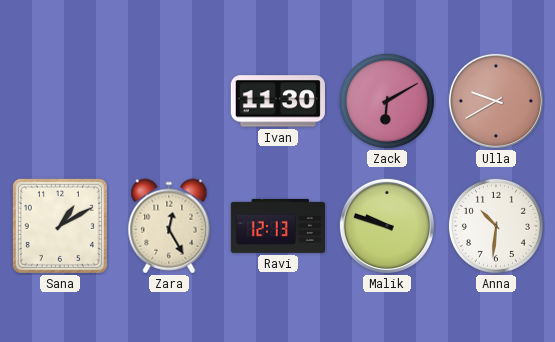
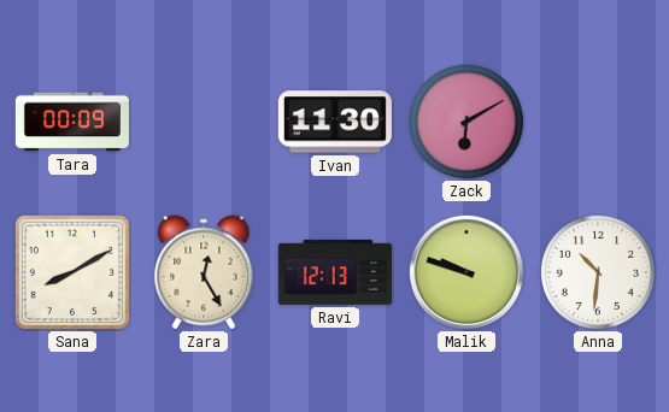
Tara: none -> 00:09
Ulla: 9:40 -> none
Sana: 1:10 -> 8:10
